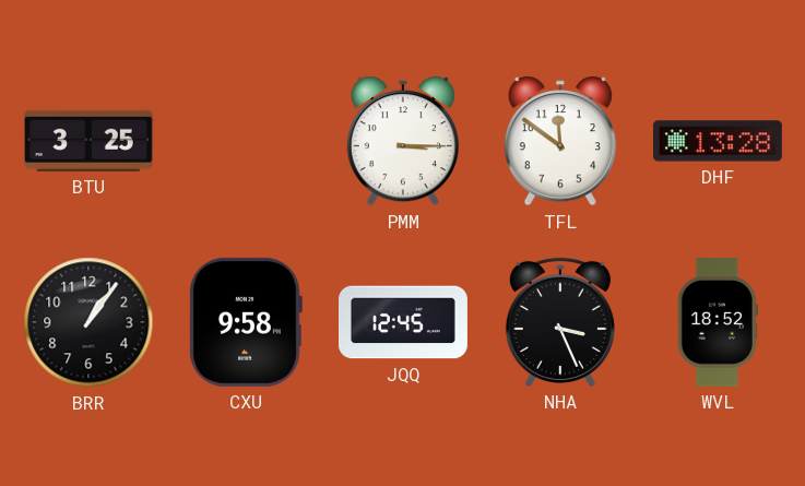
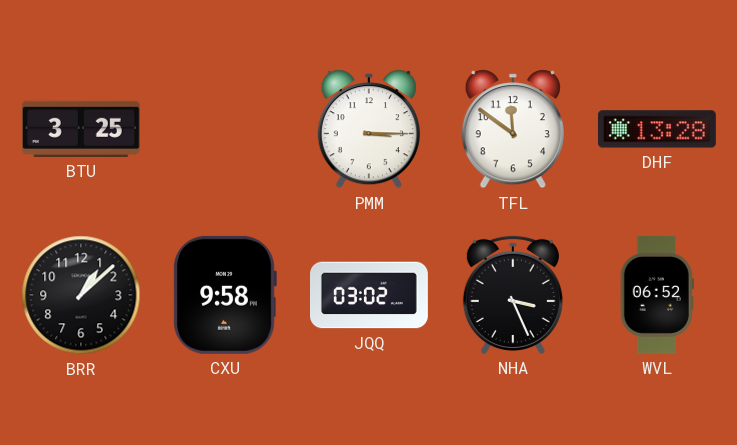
BRR: 1:06 -> 1:08
JQQ: 12:45 -> 03:02
WVL: 18:52 -> 06:52
